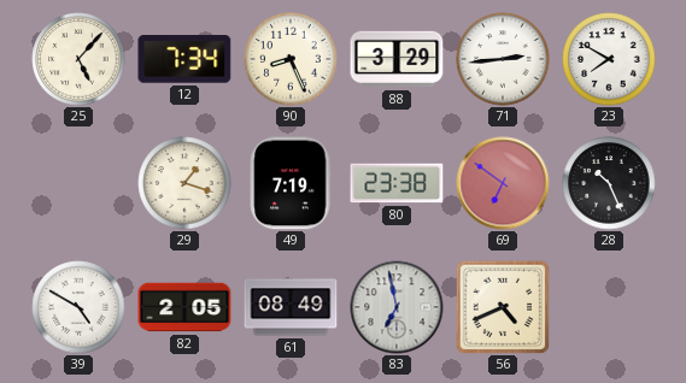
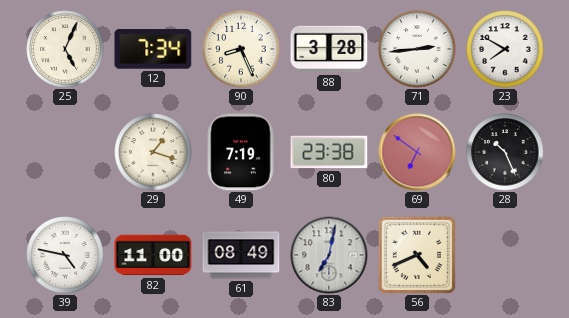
25: 5:07 -> 5:04
88: 3:29 -> 3:28
39: 4:50 -> 4:47
82: 2:05 -> 11:00
83: 6:58 -> 7:02
